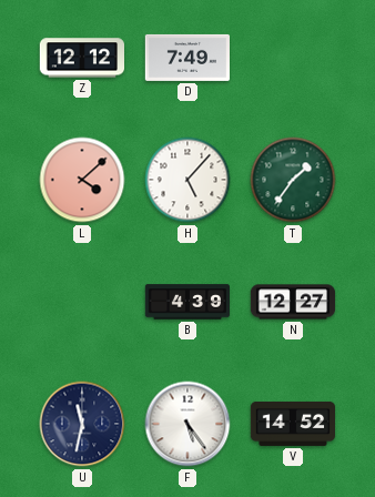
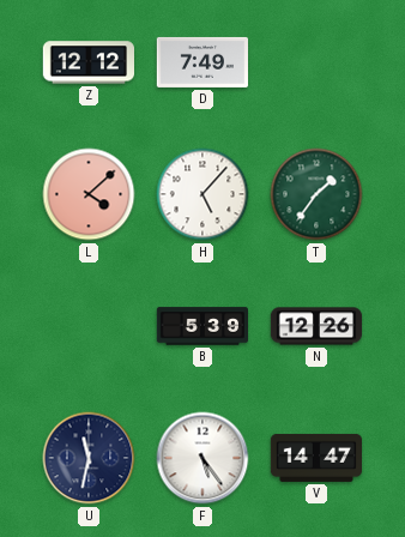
B: 4:39 -> 5:39
N: 12:27 -> 12:26
V: 14:52 -> 14:47
